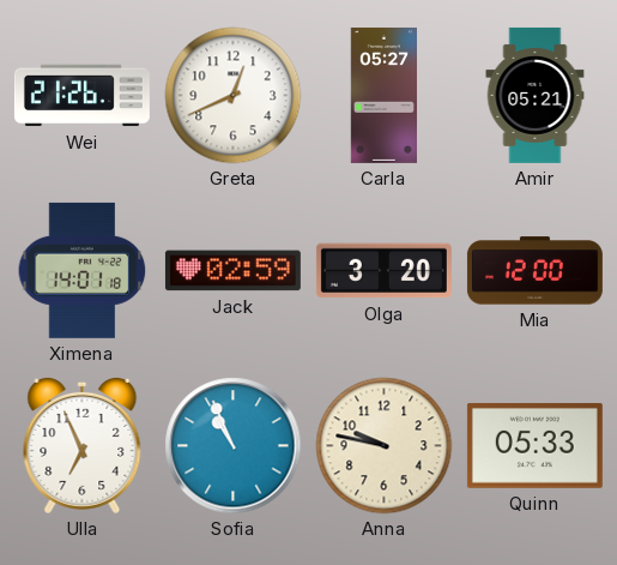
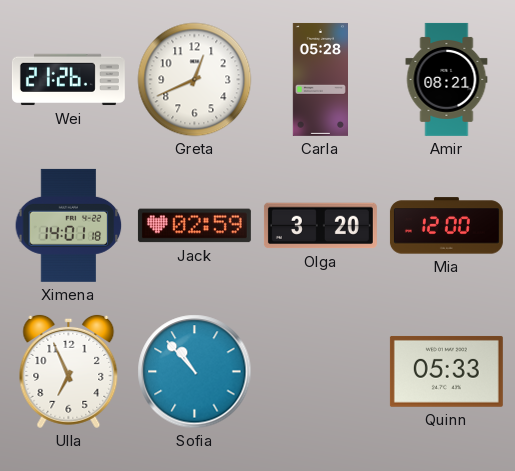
Carla: 05:27 -> 05:28
Amir: 05:21 -> 08:21
Sofia: 10:56 -> 10:53
Anna: 9:47 -> none
